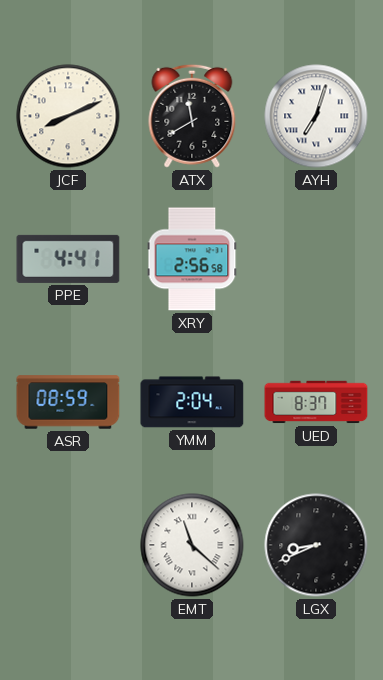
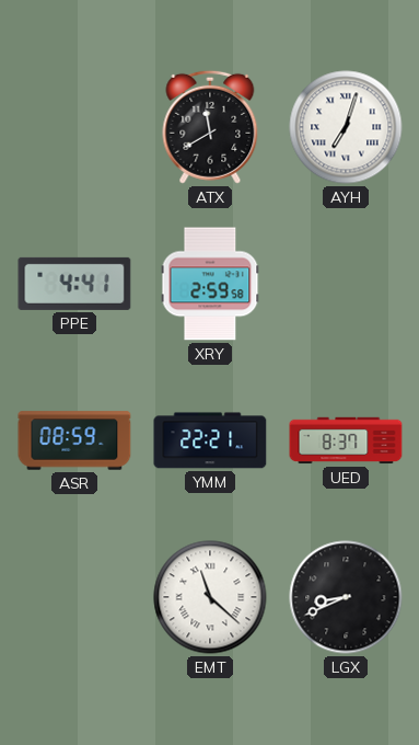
JCF: 8:11 -> none
XRY: 2:56 -> 2:59
YMM: 2:04 -> 22:21
